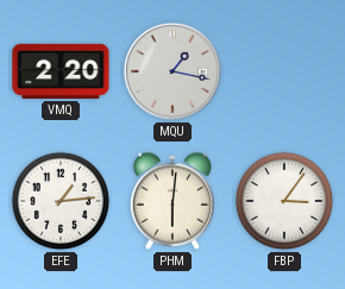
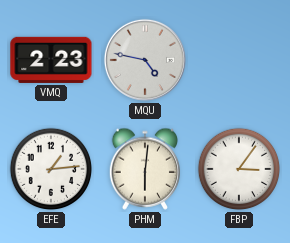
VMQ: 2:20 -> 2:23
MQU: 1:17 -> 4:47
